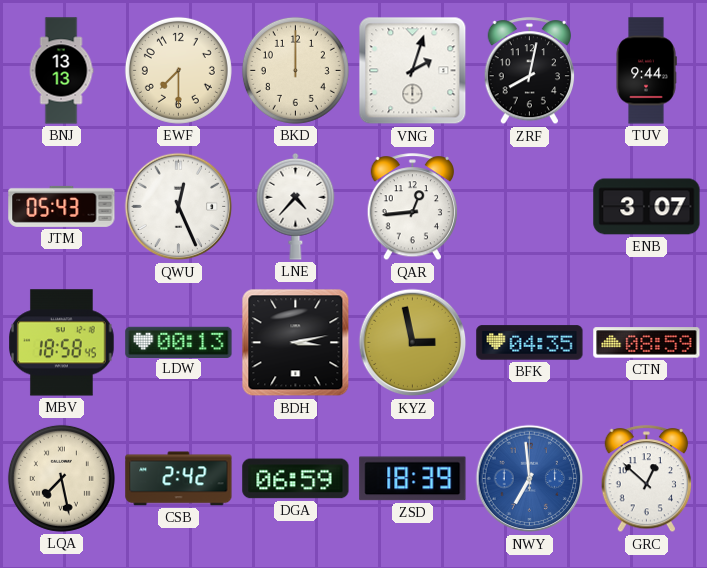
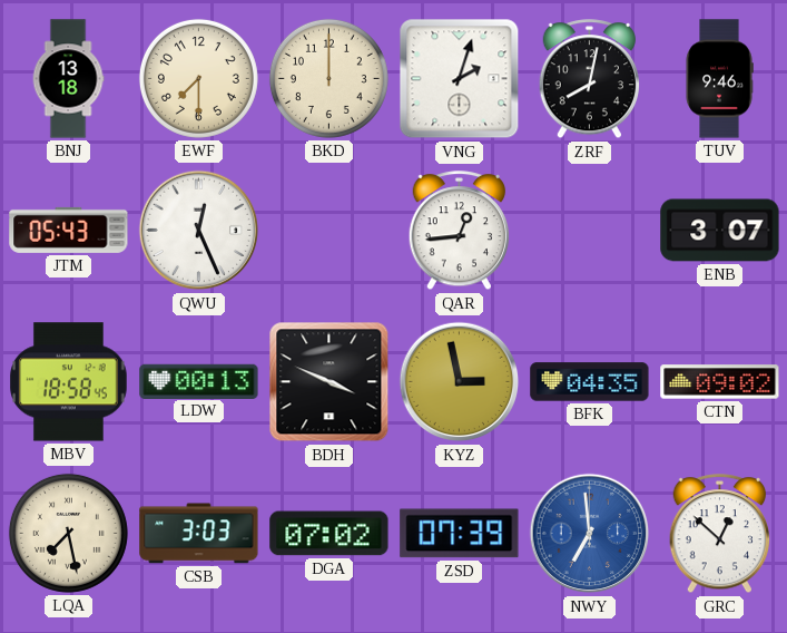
BNJ: 13:13 -> 13:18
TUV: 9:44 -> 9:46
LNE: 4:37 -> none
BDH: 3:13 -> 3:49
CTN: 08:59 -> 09:02
CSB: 2:42 -> 3:03
DGA: 06:59 -> 07:02
ZSD: 18:39 -> 07:39
